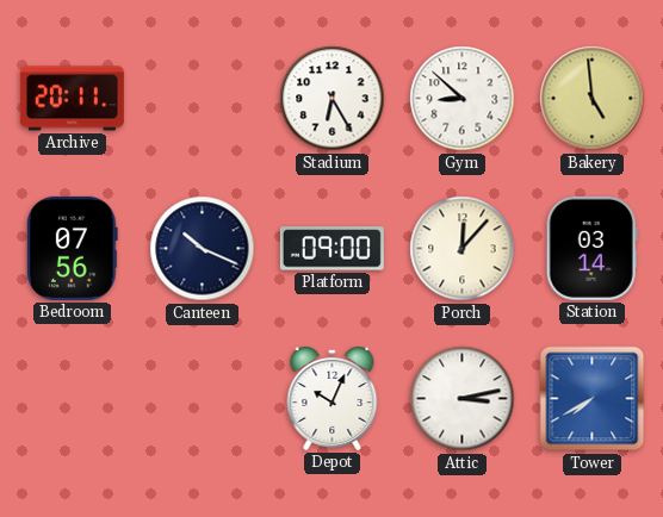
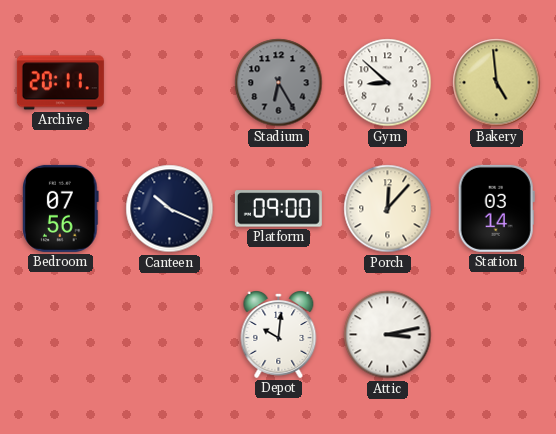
Stadium dial: white -> grey
Depot: 10:04 -> 10:01
Tower: 7:40 -> none
